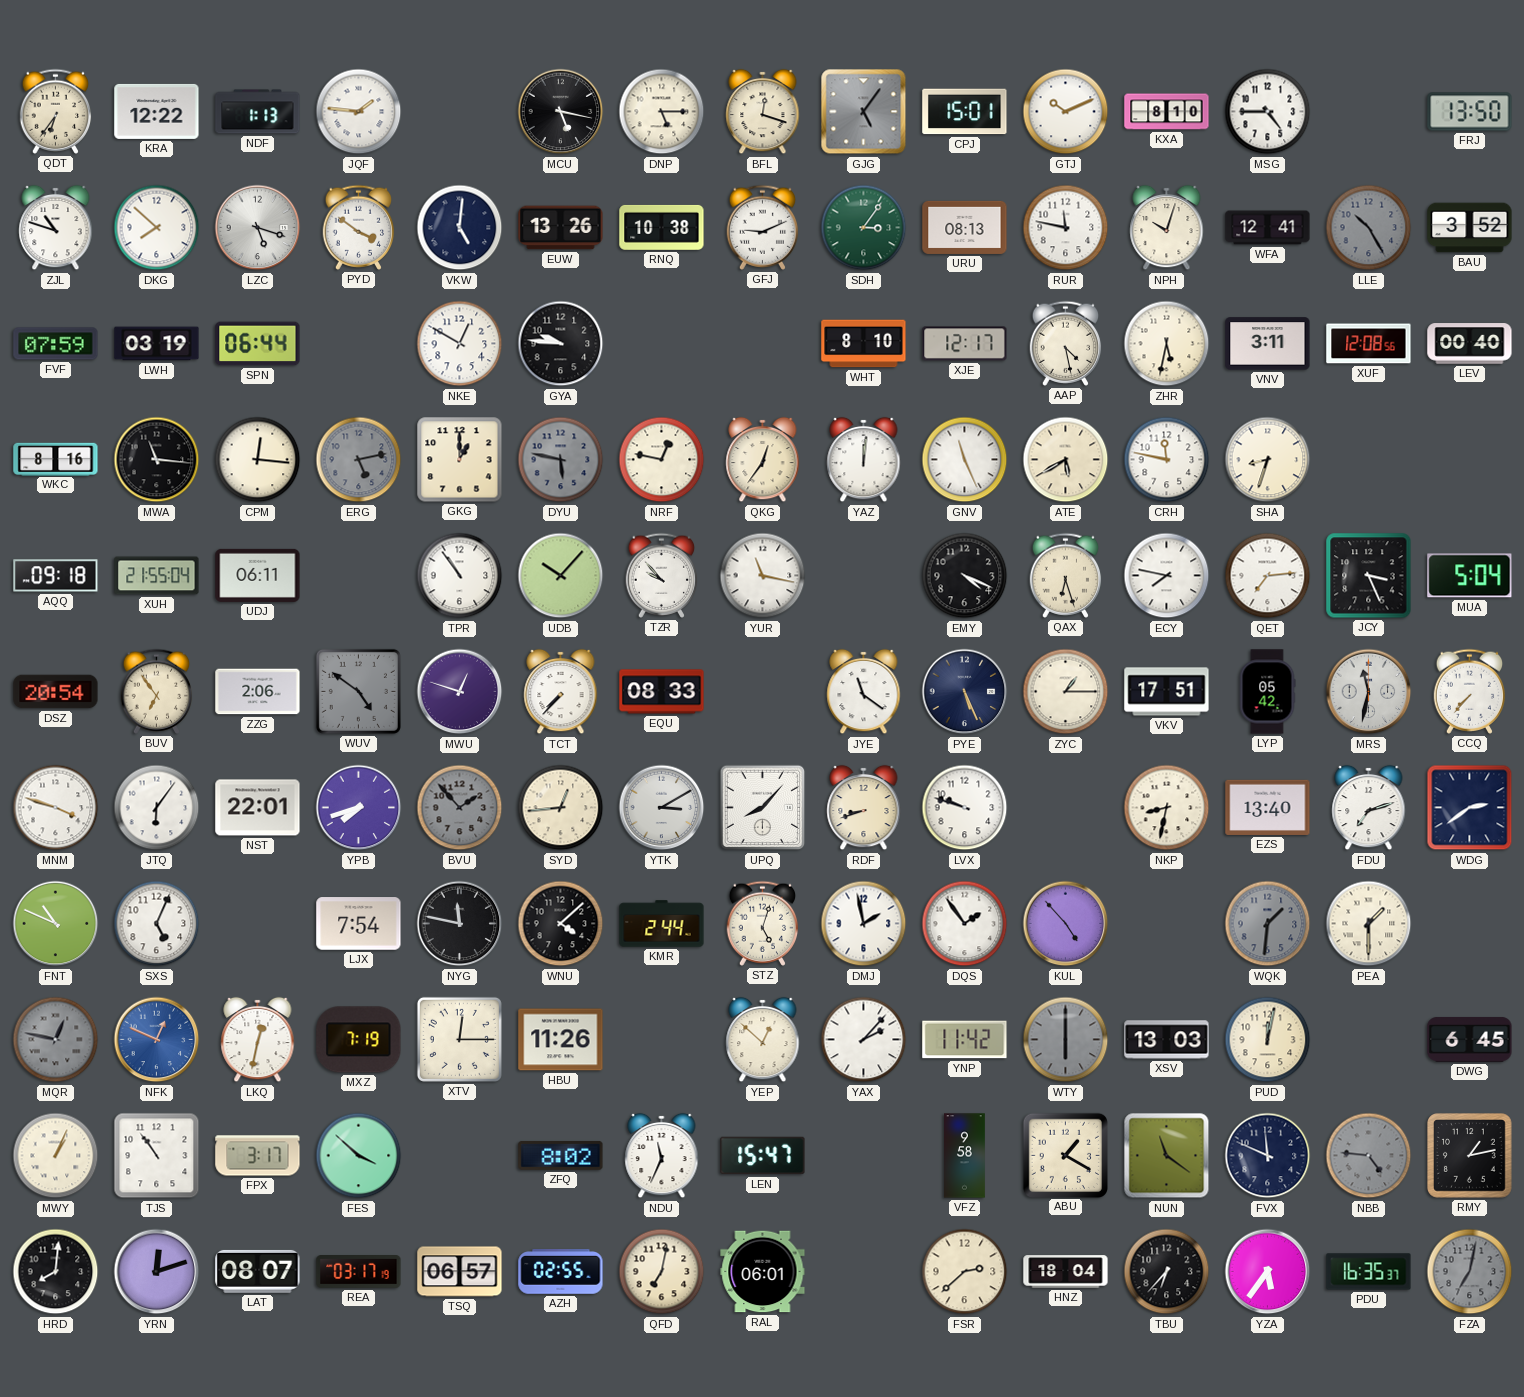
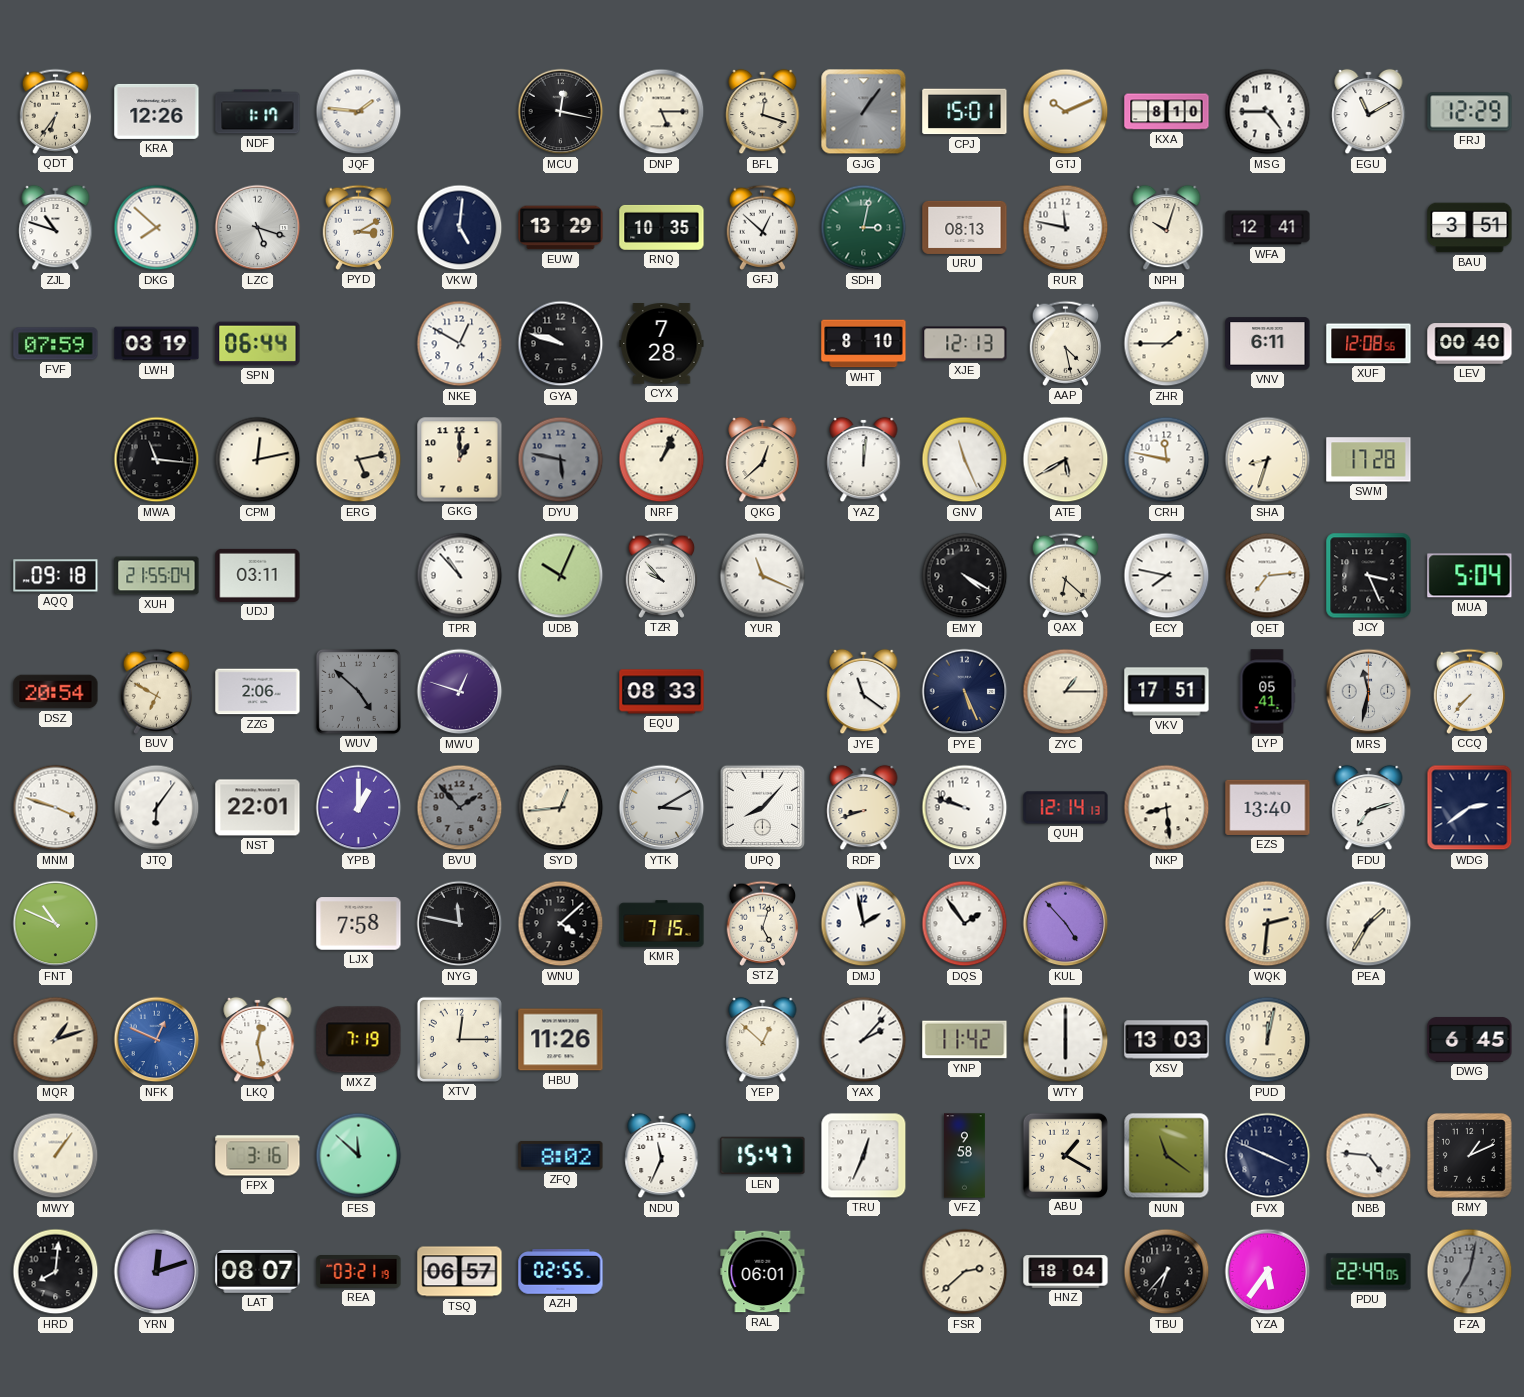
KRA: 12:22 -> 12:26
NDF: 1:13 -> 1:17
MCU: 5:17 -> 12:17
GJG: 5:06 -> 1:06
EGU: none -> 11:10
FRJ: 13:50 -> 12:29
PYD: 3:51 -> 3:10
EUW: 13:26 -> 13:29
RNQ: 10:38 -> 10:35
GFJ: 9:11 -> 12:52
SDH: 3:06 -> 3:02
LLE: 10:25 -> none
BAU: 3:52 -> 3:51
GYA: 9:46 -> 9:48
CYX: none -> 7:28
XJE: 12:17 -> 12:13
ZHR: 5:32 -> 1:45
VNV: 3:11 -> 6:11
WKC: 8:16 -> none
CPM: 12:16 -> 12:13
ERG dial: grey -> cream
NRF: 12:47 -> 1:04
QKG: 12:36 -> 12:38
SWM: none -> 17:28
UDJ: 06:11 -> 03:11
TPR: 10:54 -> 10:53
UDB: 10:07 -> 10:04
YUR: 11:17 -> 11:19
EMY: 4:19 -> 4:20
QAX: 6:27 -> 6:22
BUV: 6:54 -> 6:50
WUV: 4:51 -> 4:52
TCT: 7:37 -> none
LYP: 05:42 -> 05:41
YPB: 7:42 -> 1:00
QUH: none -> 12:14
NKP: 8:32 -> 8:29
SXS: 5:04 -> none
LJX: 7:54 -> 7:58
KMR: 2:44 -> 7:15
WQK: 1:31 -> 2:31
WQK dial: grey -> cream
PEA: 1:30 -> 1:35
MQR: 12:47 -> 1:12
MQR dial: grey -> cream
LKQ: 12:32 -> 12:28
WTY dial: grey -> white
MWY: 1:04 -> 1:06
TJS: 10:54 -> none
FPX: 3:17 -> 3:16
FES: 3:52 -> 11:52
TRU: none -> 12:34
FVX: 11:49 -> 3:49
NBB dial: grey -> white
RMY: 1:13 -> 1:11
REA: 03:17 -> 03:21
QFD: 7:02 -> none
PDU: 16:35 -> 22:49
